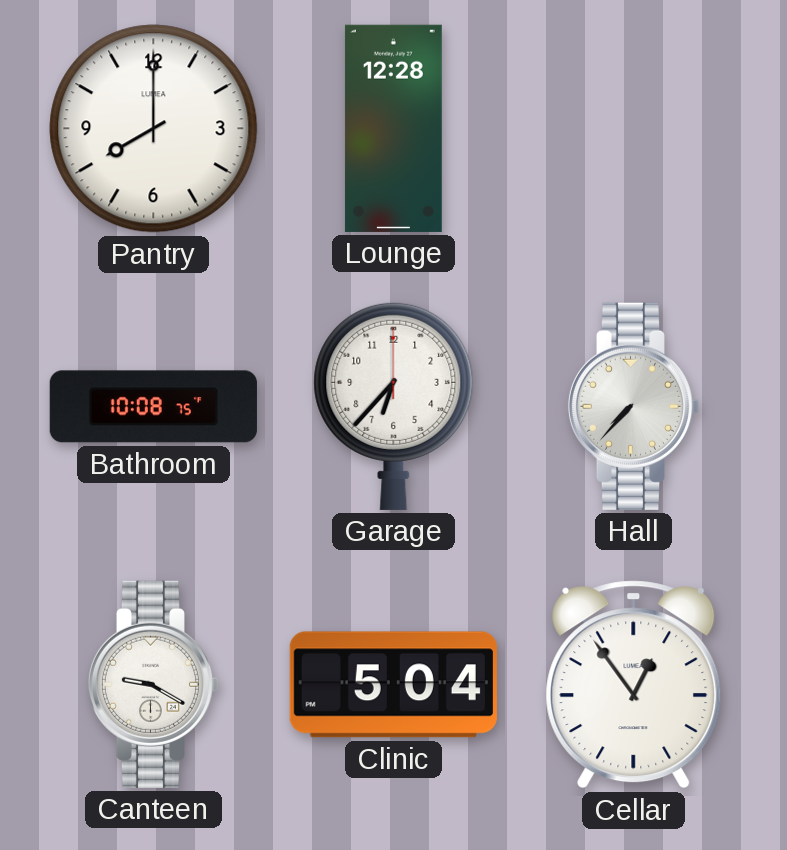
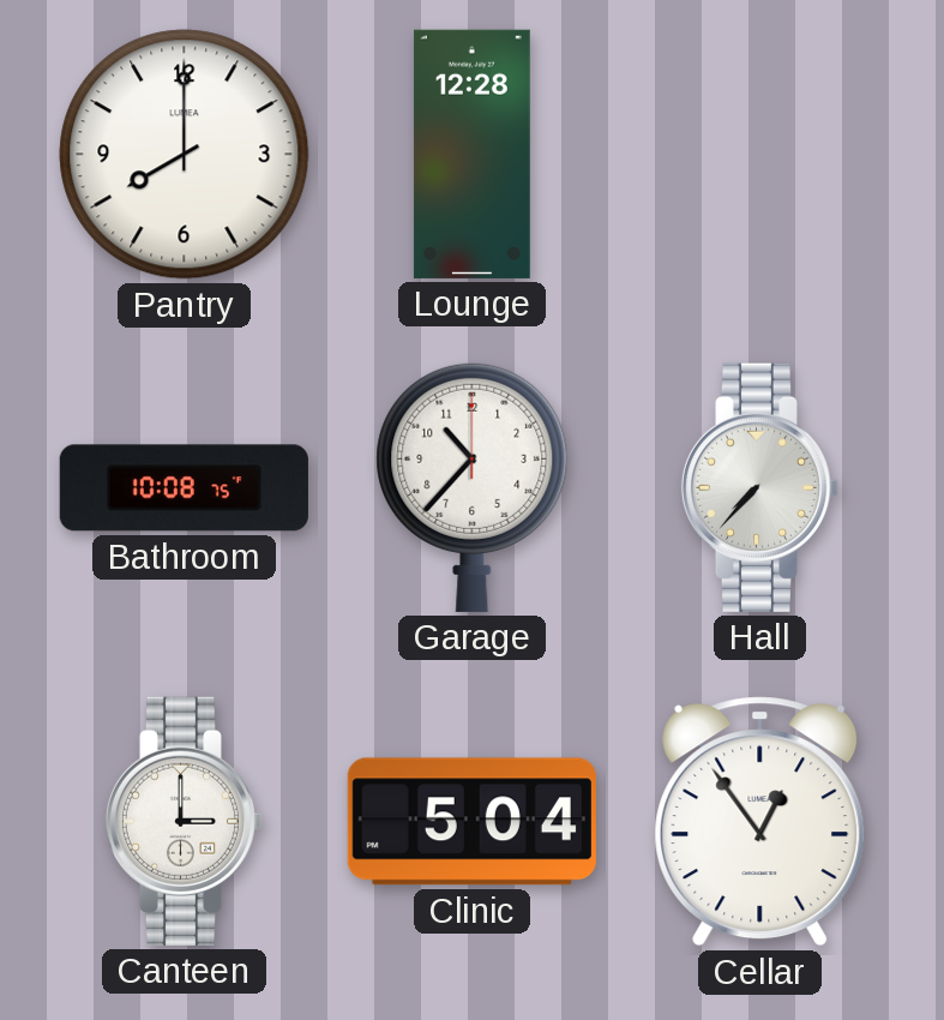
Garage: 6:37 -> 10:37
Canteen: 9:20 -> 3:00
